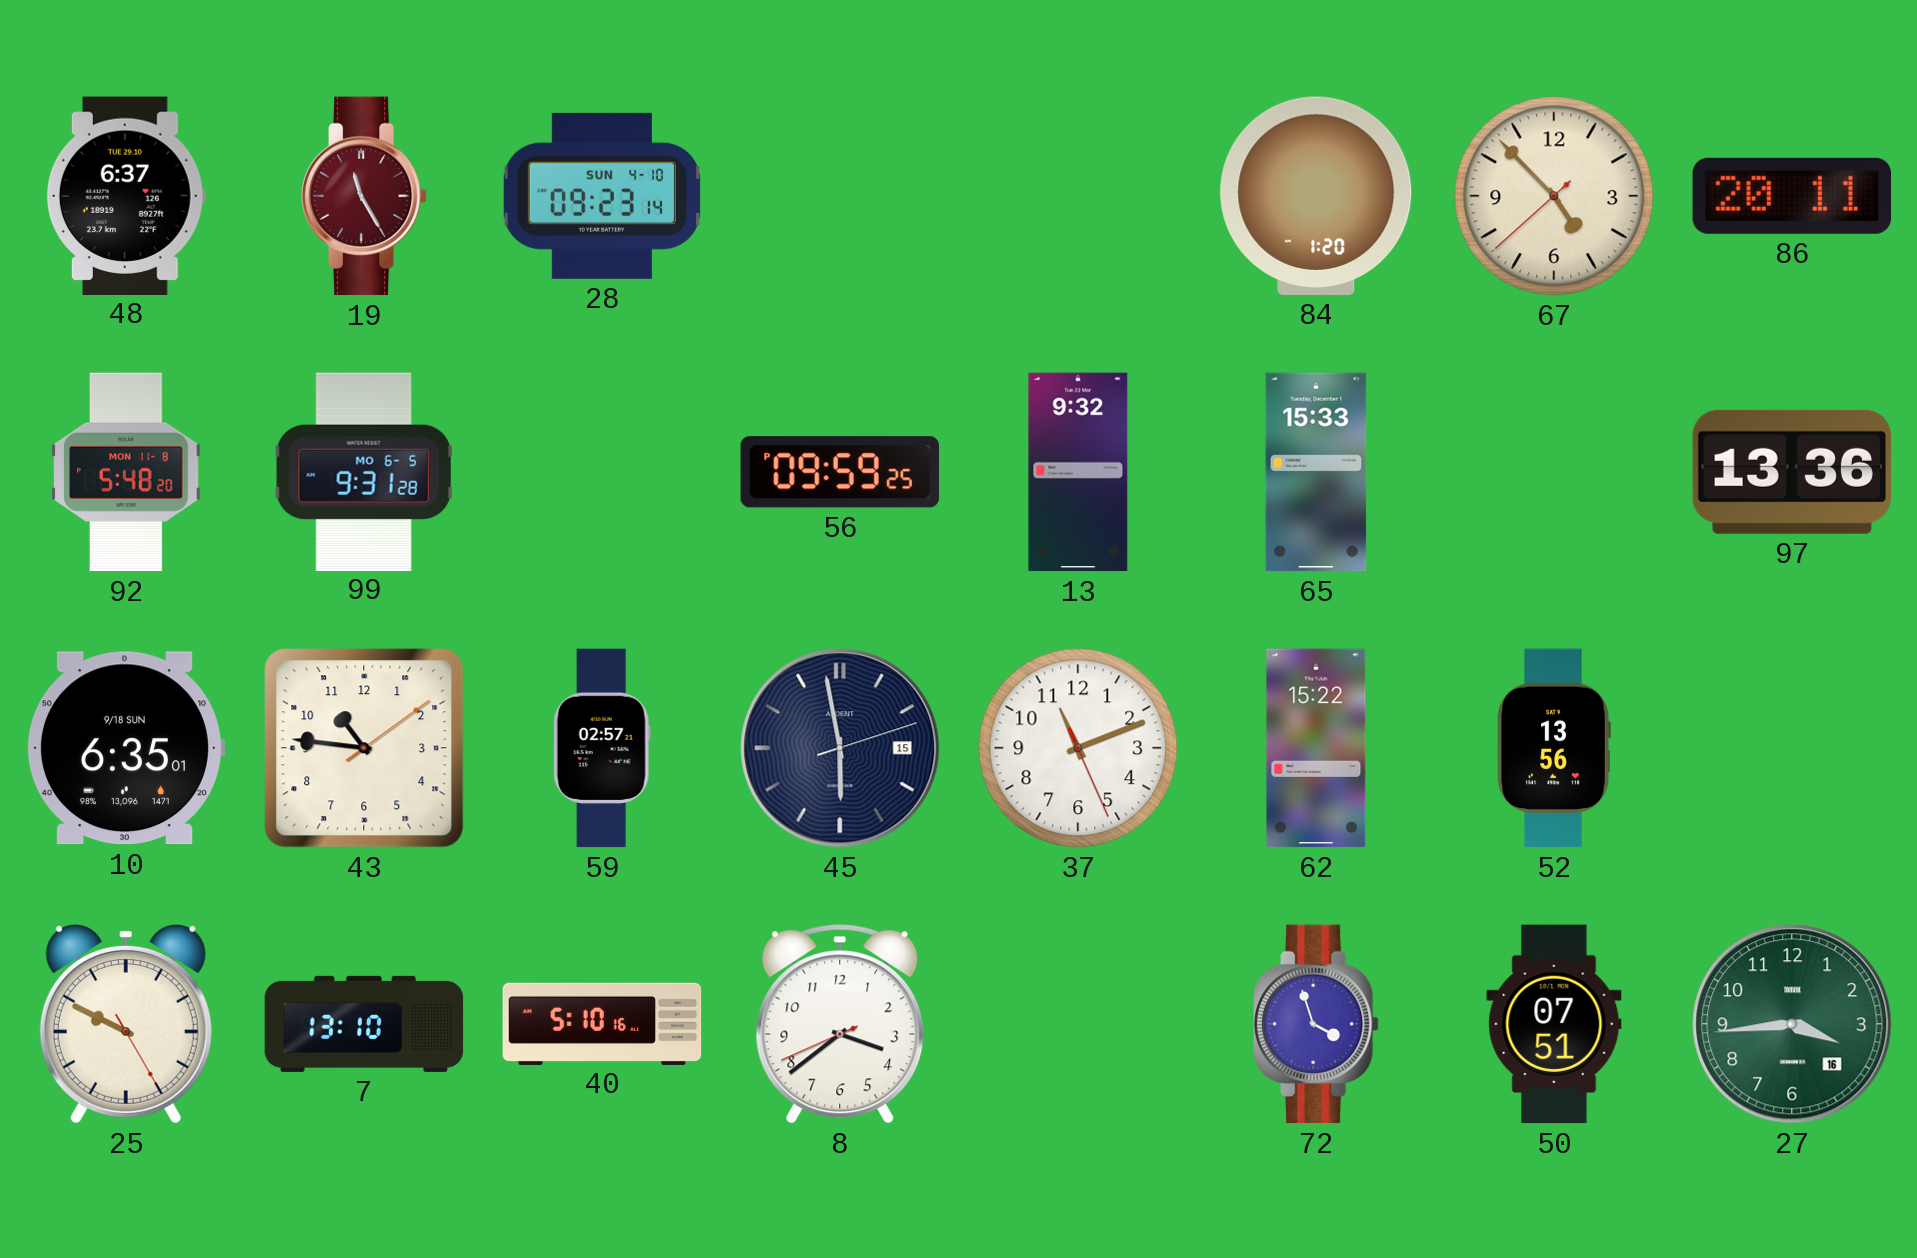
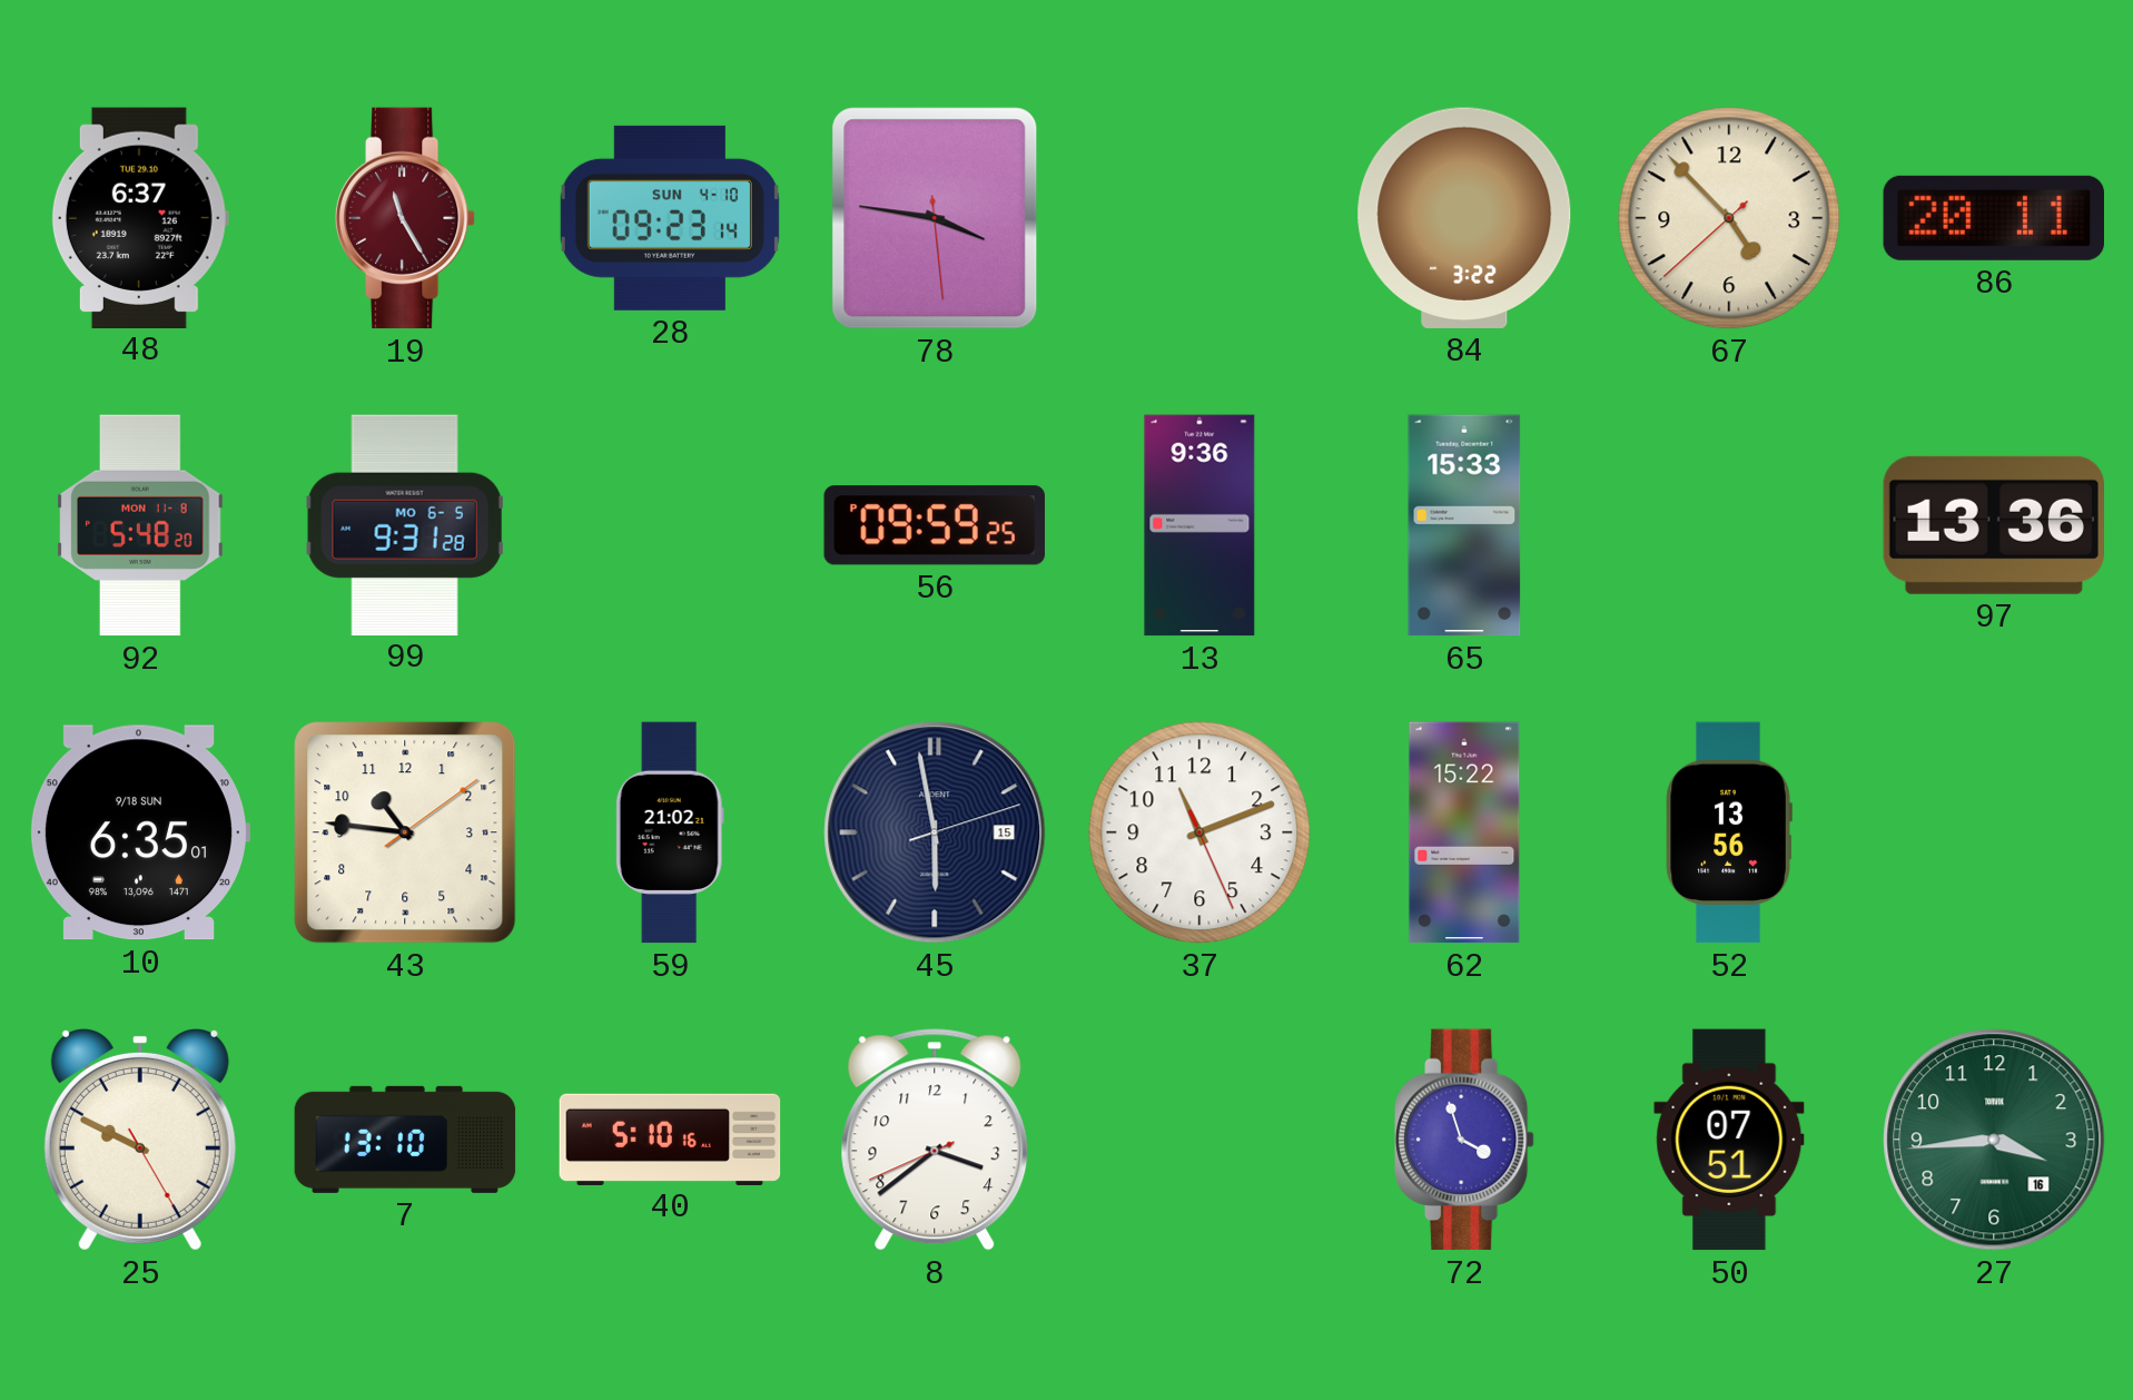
78: none -> 3:46
84: 1:20 -> 3:22
13: 9:32 -> 9:36
59: 02:57 -> 21:02
